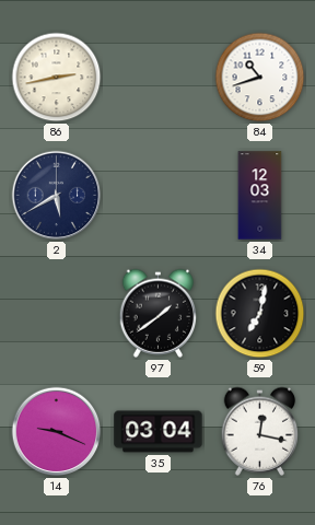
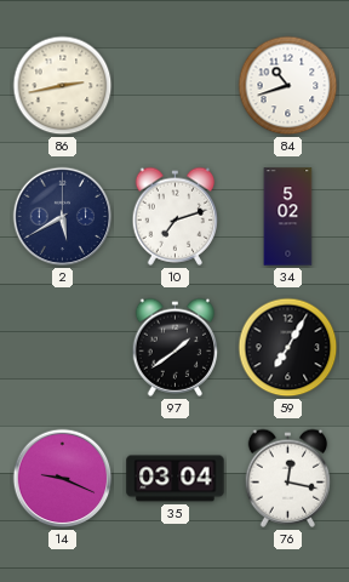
10: none -> 7:12
34: 12:03 -> 5:02
59: 7:02 -> 7:05
